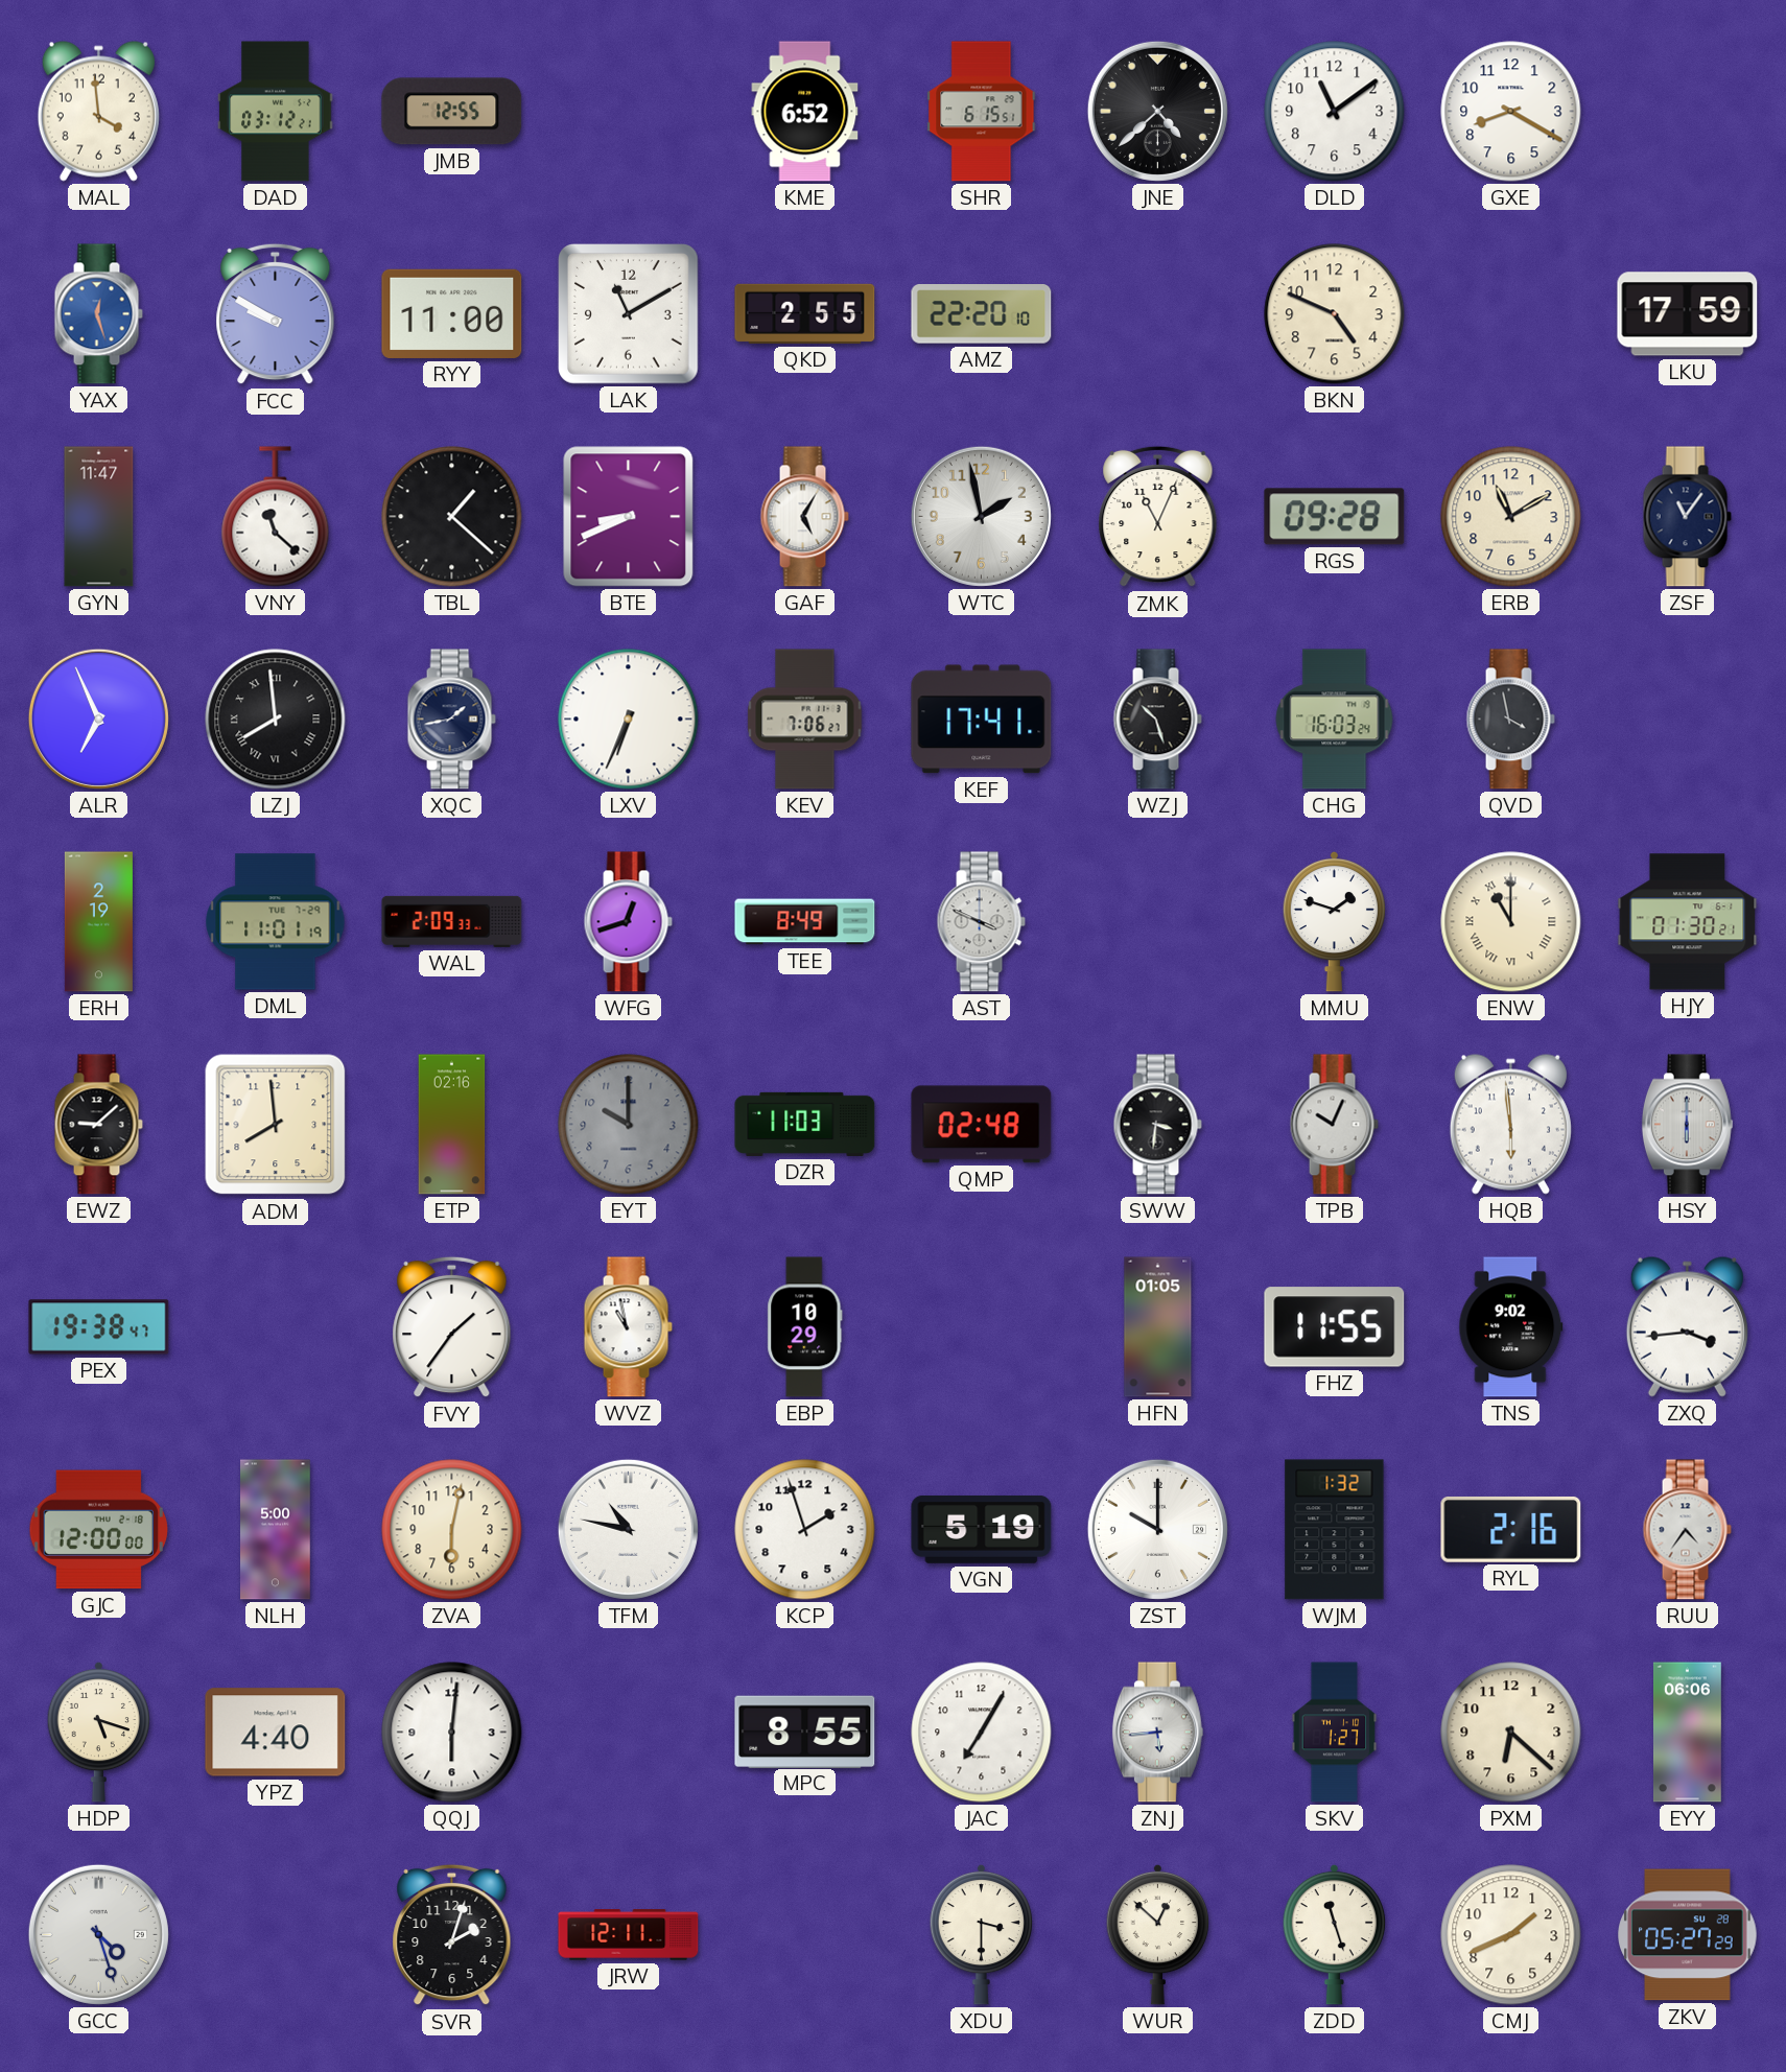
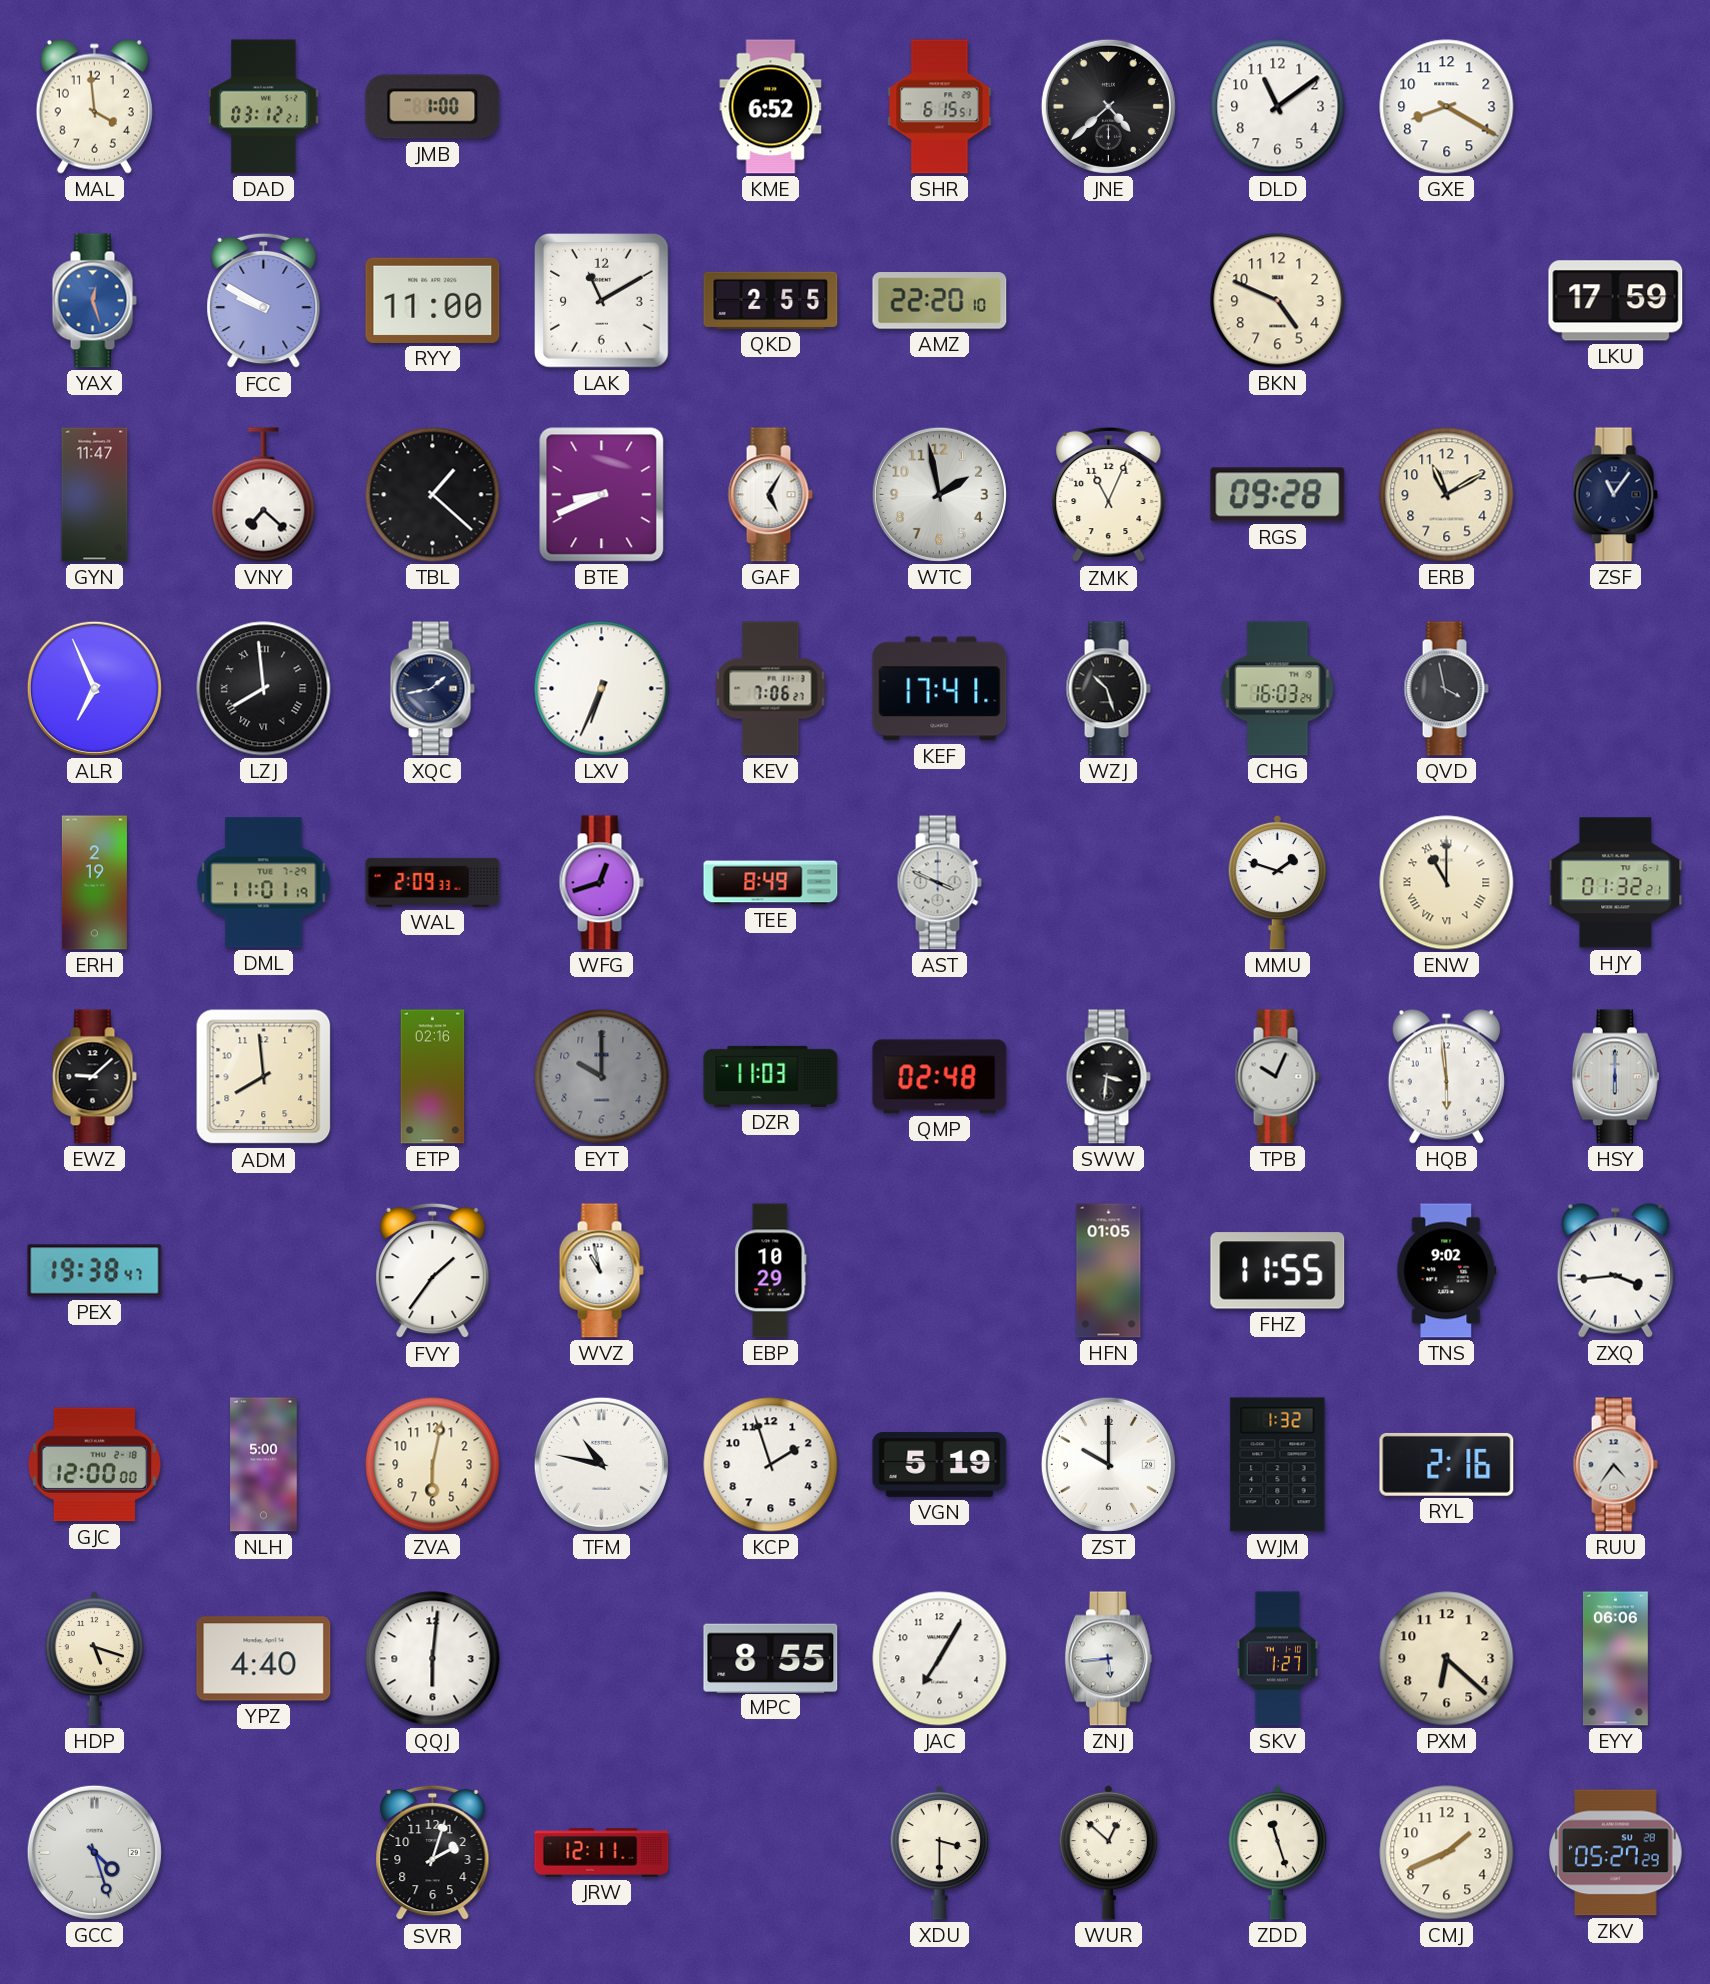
JMB: 12:55 -> 1:00
VNY: 11:22 -> 7:22
HJY: 01:30 -> 01:32
